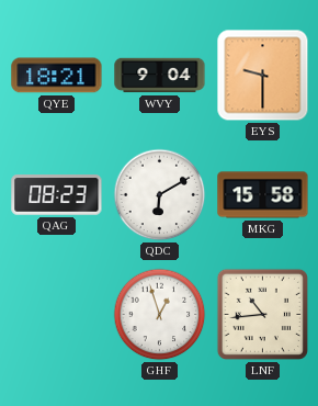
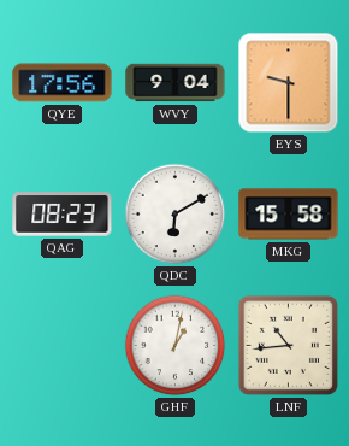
QYE: 18:21 -> 17:56
GHF: 12:57 -> 1:02
